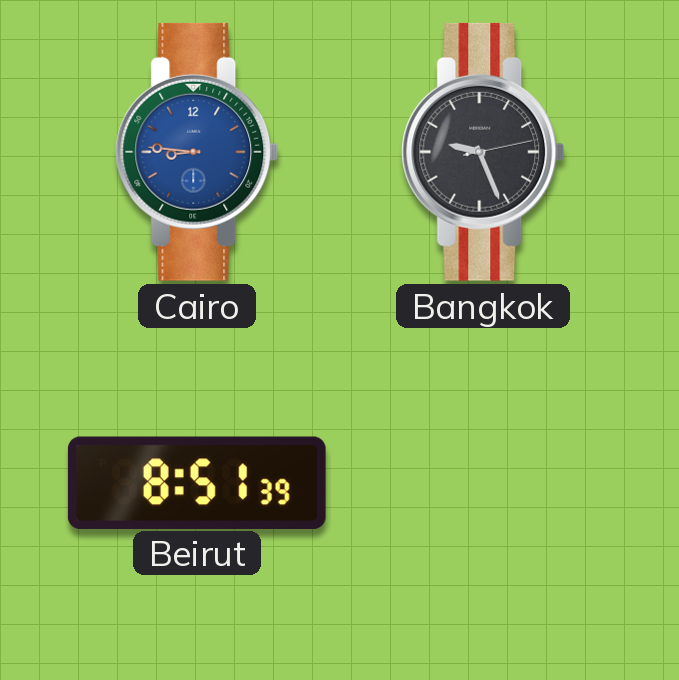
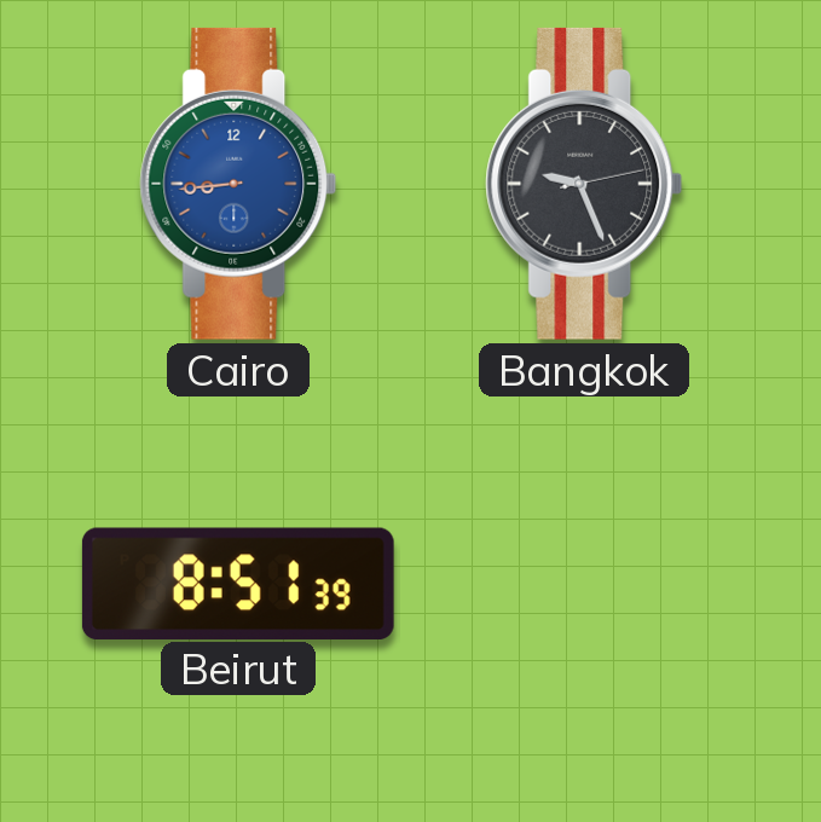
Cairo: 8:46 -> 8:44
